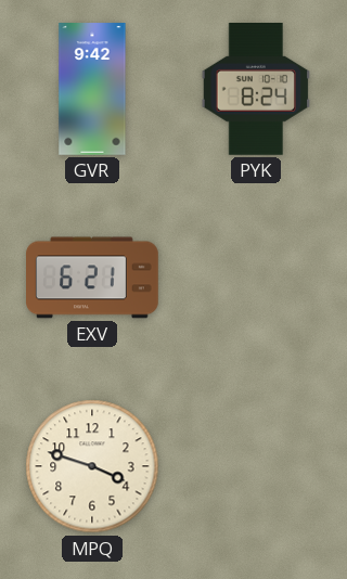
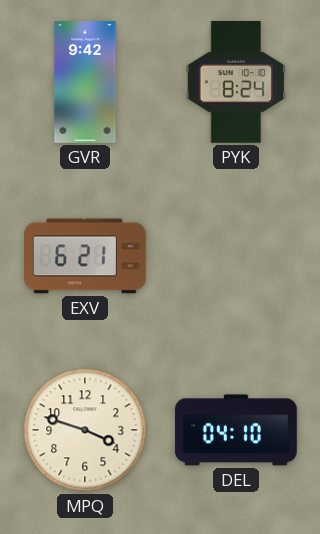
DEL: none -> 04:10
